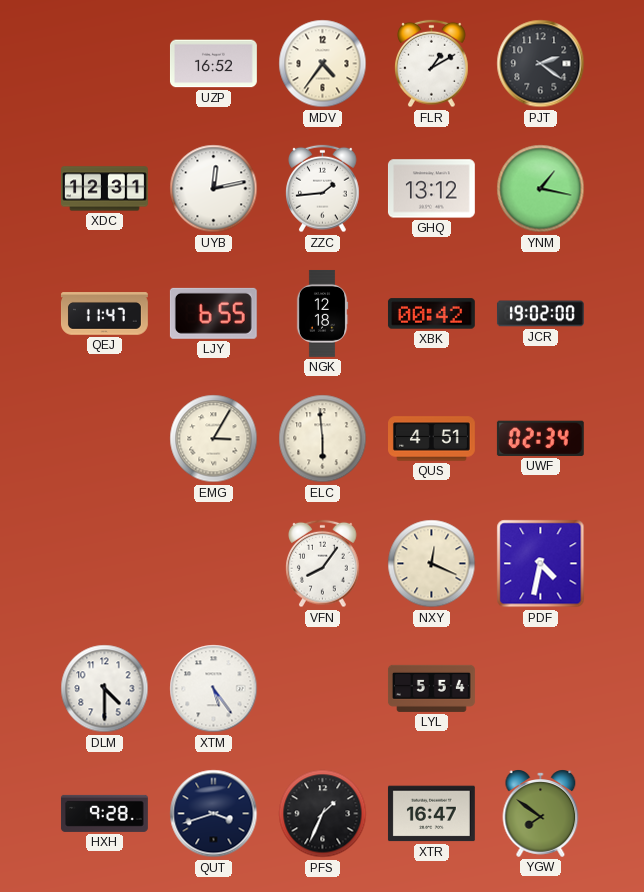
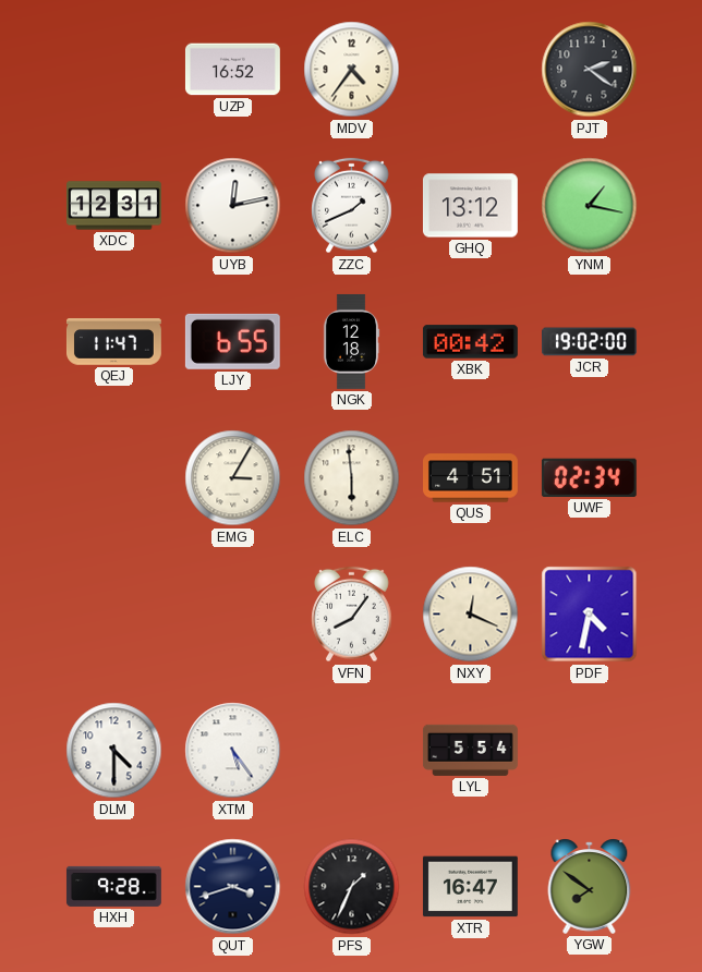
FLR: 1:10 -> none
ZZC: 1:44 -> 1:41
